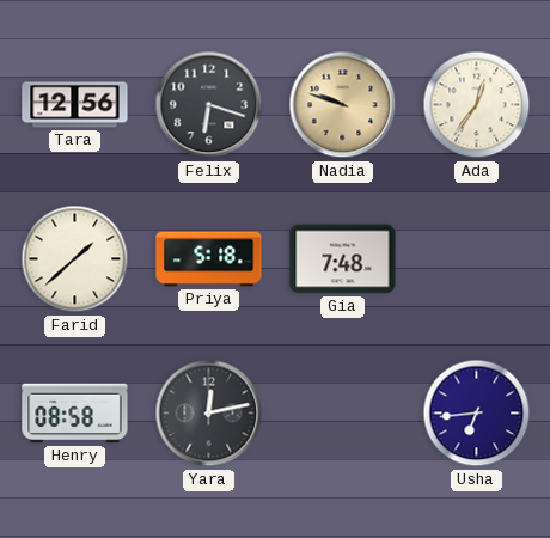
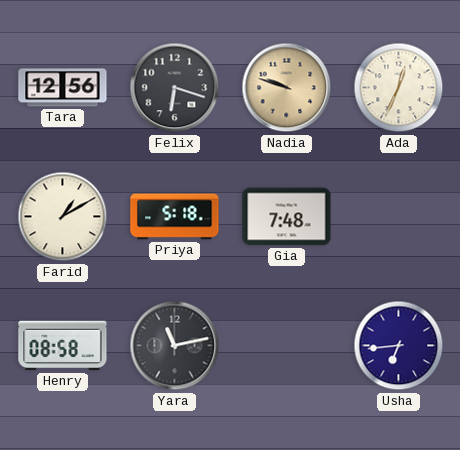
Ada: 12:36 -> 12:34
Farid: 1:38 -> 1:10
Yara: 12:13 -> 11:13
